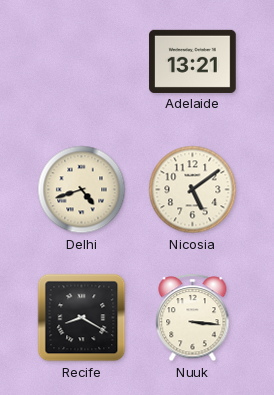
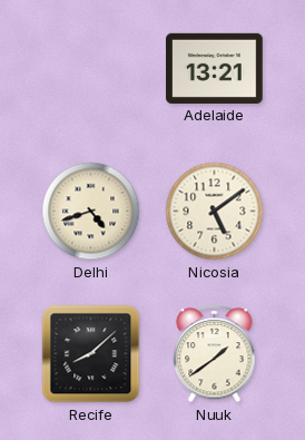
Recife: 8:20 -> 8:08
Nuuk: 3:16 -> 1:39
